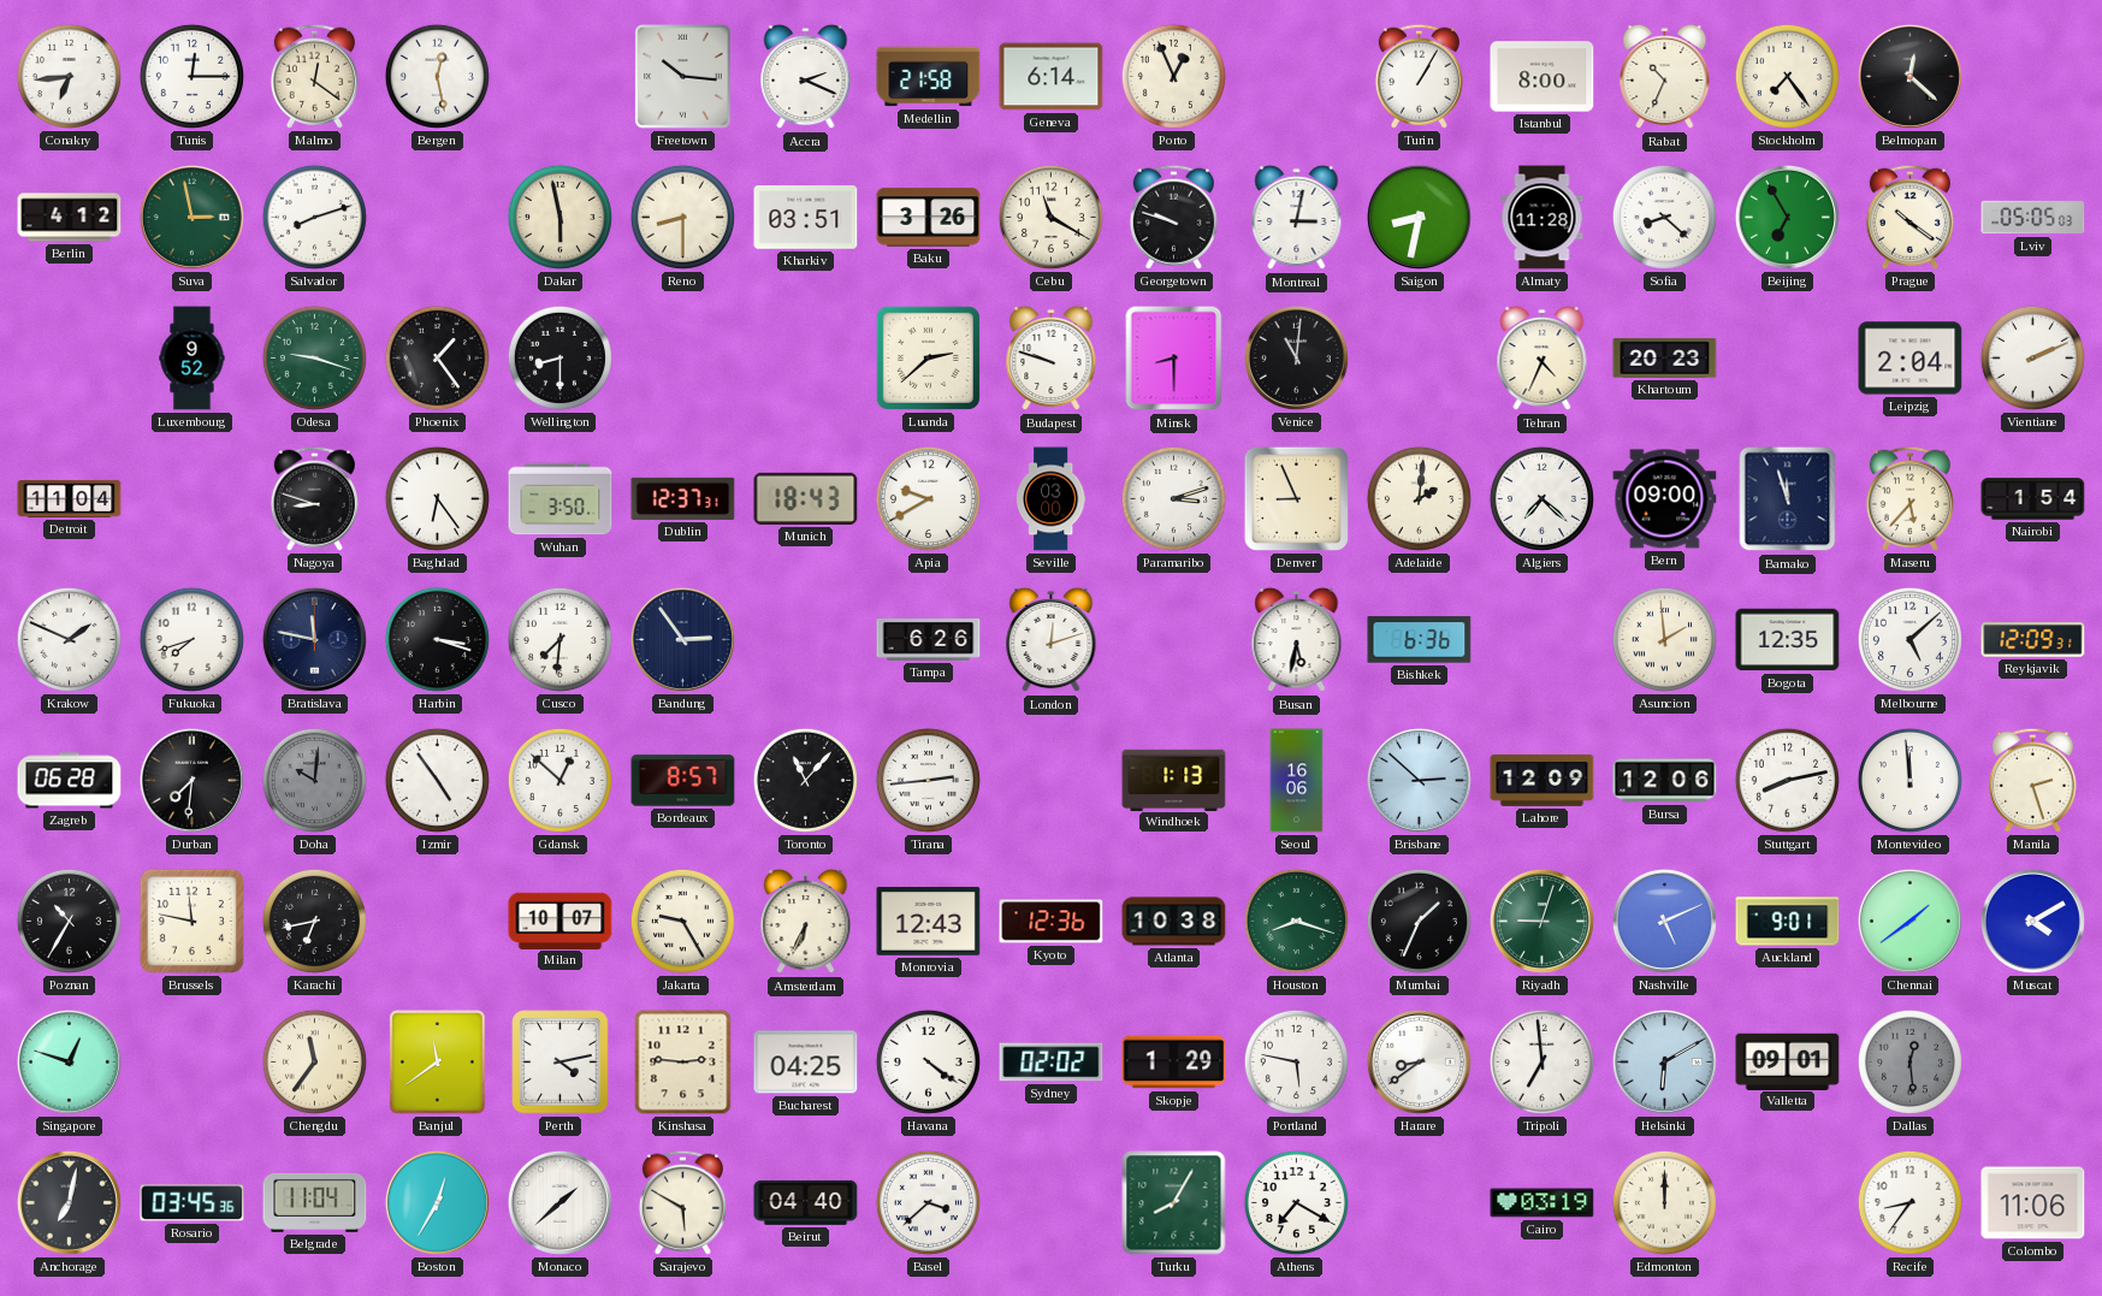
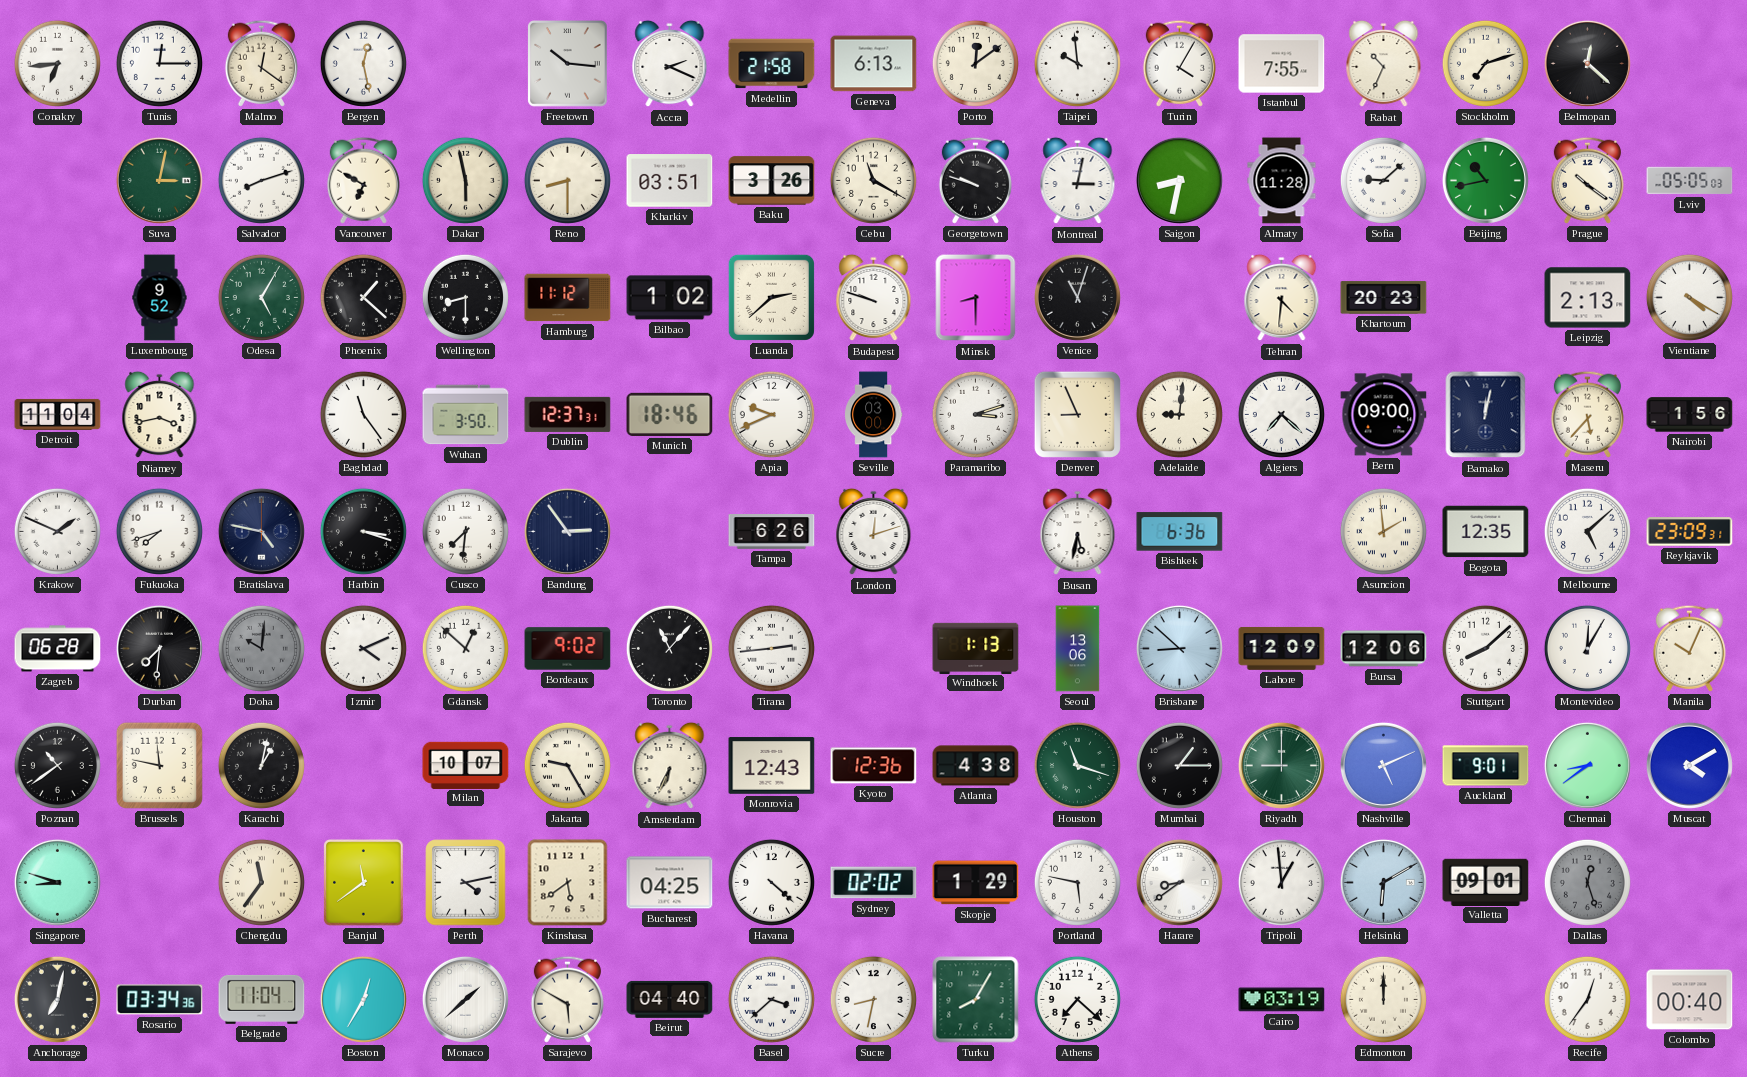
Geneva: 6:14 -> 6:13
Porto: 12:56 -> 12:09
Taipei: none -> 9:59
Turin: 1:05 -> 4:05
Istanbul: 8:00 -> 7:55
Stockholm: 7:24 -> 7:12
Berlin: 4:12 -> none
Suva: 2:58 -> 3:02
Vancouver: none -> 6:50
Sofia: 8:22 -> 9:08
Beijing: 6:55 -> 10:43
Odesa: 9:18 -> 5:05
Phoenix: 1:24 -> 1:22
Hamburg: none -> 11:12
Bilbao: none -> 1:02
Venice: 11:01 -> 11:03
Tehran: 4:34 -> 4:31
Leipzig: 2:04 -> 2:13
Vientiane: 2:11 -> 4:20
Niamey: none -> 3:43
Nagoya: 8:48 -> none
Baghdad: 6:24 -> 11:24
Munich: 18:43 -> 18:46
Apia: 9:40 -> 9:41
Adelaide: 2:01 -> 9:01
Bamako: 11:57 -> 12:02
Nairobi: 1:54 -> 1:56
Bratislava: 11:47 -> 4:47
Reykjavik: 12:09 -> 23:09
Izmir: 4:54 -> 4:11
Bordeaux: 8:57 -> 9:02
Seoul: 16:06 -> 13:06
Brisbane: 2:52 -> 8:52
Stuttgart: 8:13 -> 8:08
Montevideo: 11:59 -> 12:05
Manila: 2:27 -> 10:04
Poznan: 10:35 -> 10:39
Karachi: 6:43 -> 1:02
Atlanta: 10:38 -> 4:38
Houston: 8:18 -> 11:18
Mumbai: 1:34 -> 1:15
Riyadh: 9:03 -> 9:00
Chennai: 1:39 -> 8:39
Singapore: 12:48 -> 8:48
Kinshasa: 2:46 -> 5:39
Havana: 4:21 -> 4:22
Tripoli: 6:59 -> 12:59
Dallas: 12:29 -> 12:27
Rosario: 03:45 -> 03:34
Sucre: none -> 8:32
Athens: 7:20 -> 7:22
Recife: 8:36 -> 12:36
Colombo: 11:06 -> 00:40
